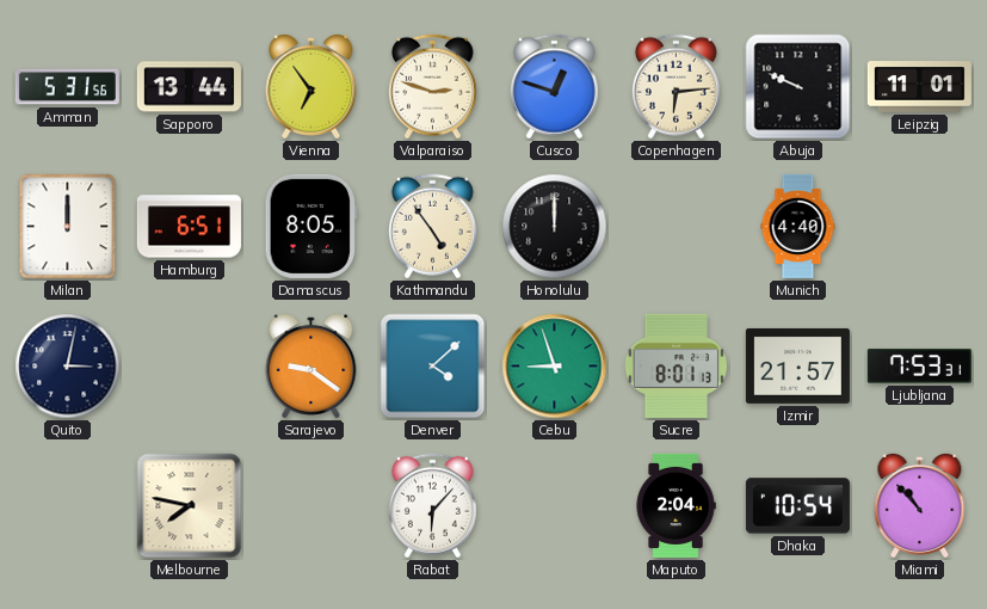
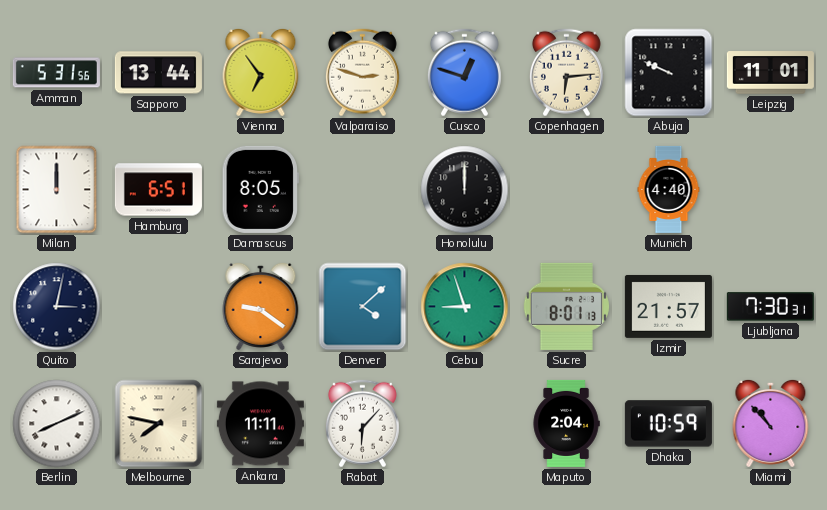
Kathmandu: 4:54 -> none
Ljubljana: 7:53 -> 7:30
Berlin: none -> 8:11
Ankara: none -> 11:11
Dhaka: 10:54 -> 10:59
